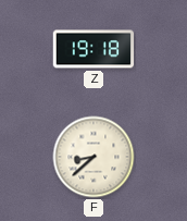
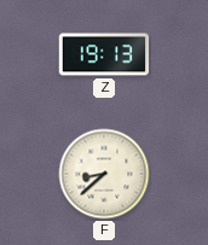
Z: 19:18 -> 19:13
